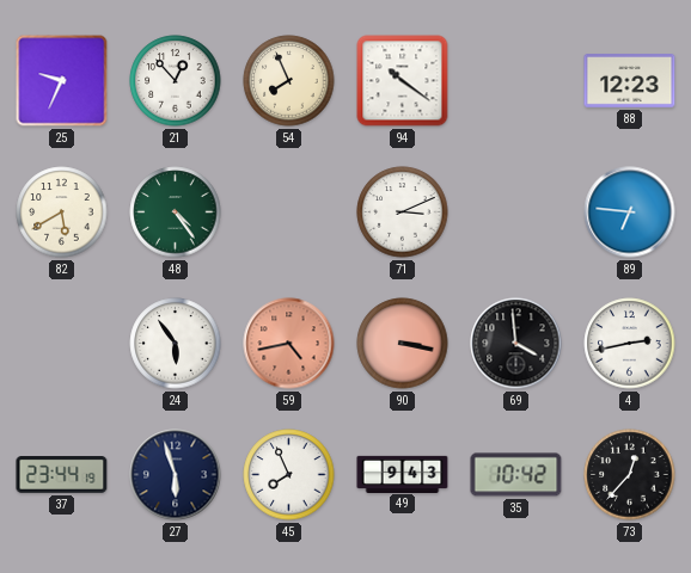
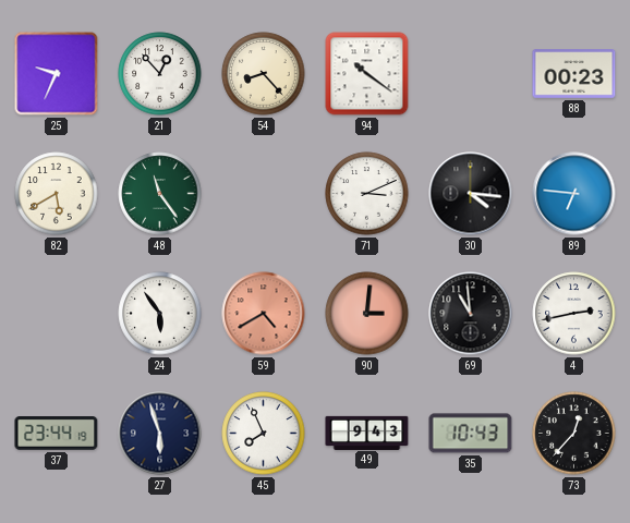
54: 7:56 -> 8:23
88: 12:23 -> 00:23
48: 4:24 -> 11:24
30: none -> 4:16
59: 4:43 -> 4:40
90: 3:17 -> 3:01
69: 3:59 -> 10:59
35: 10:42 -> 10:43
